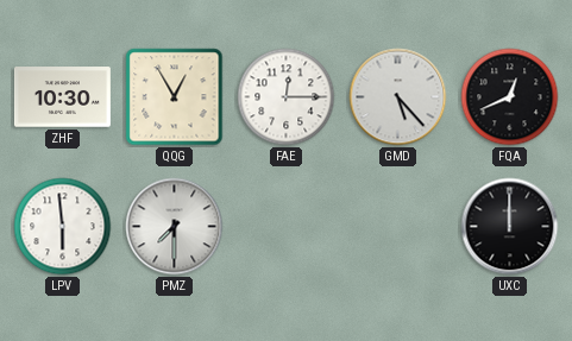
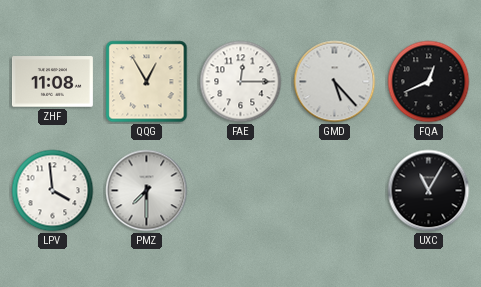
ZHF: 10:30 -> 11:08
LPV: 5:59 -> 3:59
UXC: 12:00 -> 11:05
